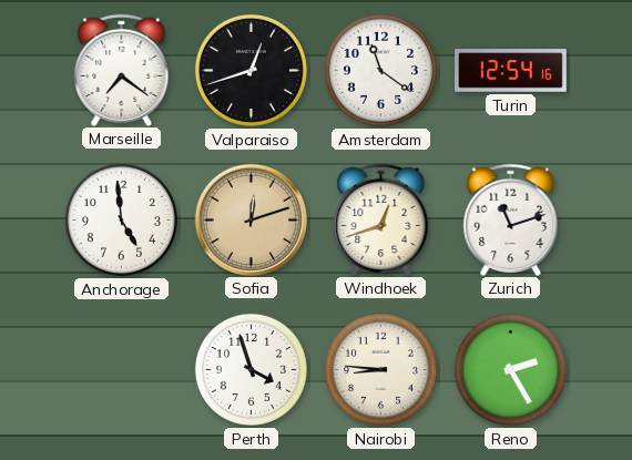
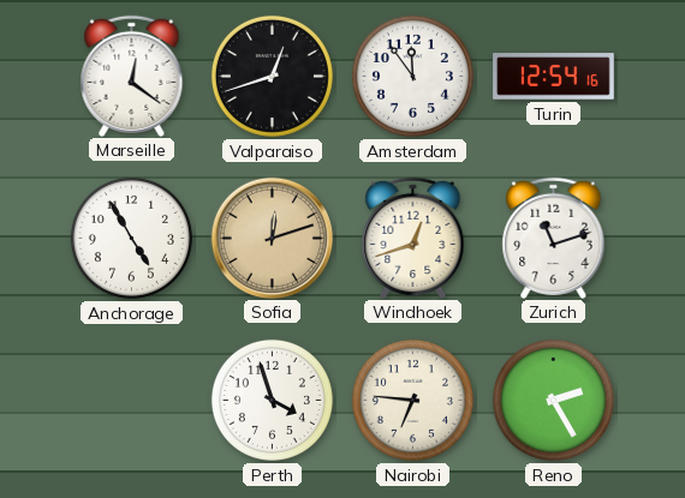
Marseille: 7:21 -> 12:21
Amsterdam: 11:21 -> 11:54
Anchorage: 4:59 -> 4:55
Nairobi: 8:46 -> 6:46
